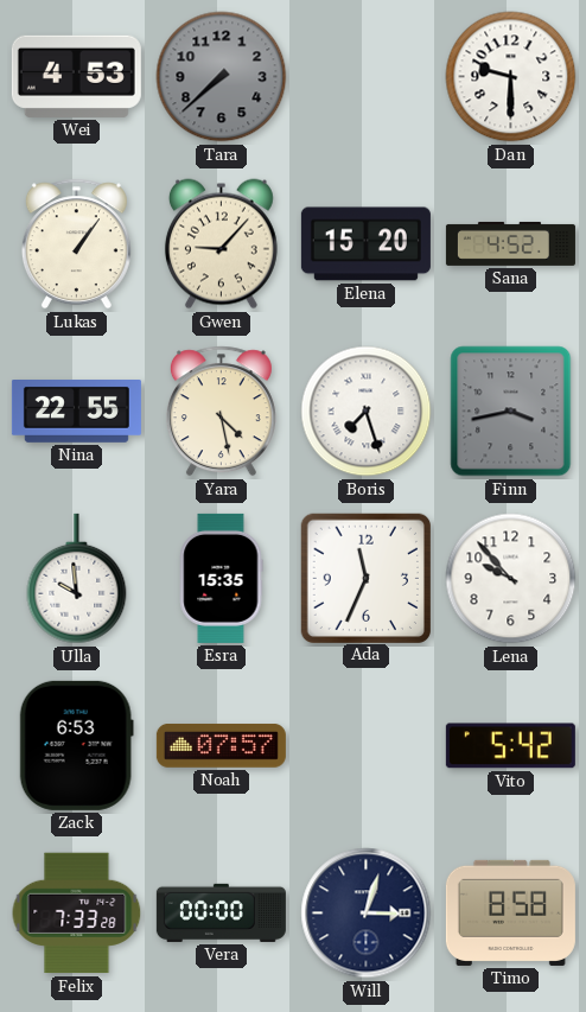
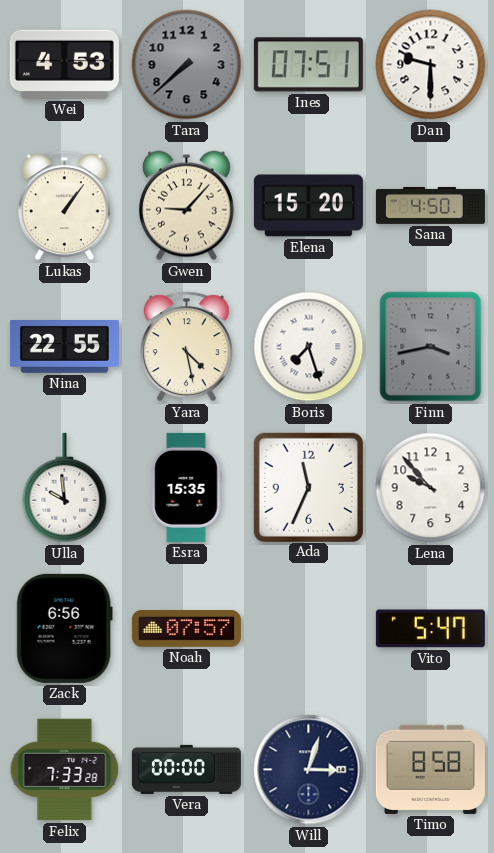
Ines: none -> 07:51
Sana: 4:52 -> 4:50
Zack: 6:53 -> 6:56
Vito: 5:42 -> 5:47
